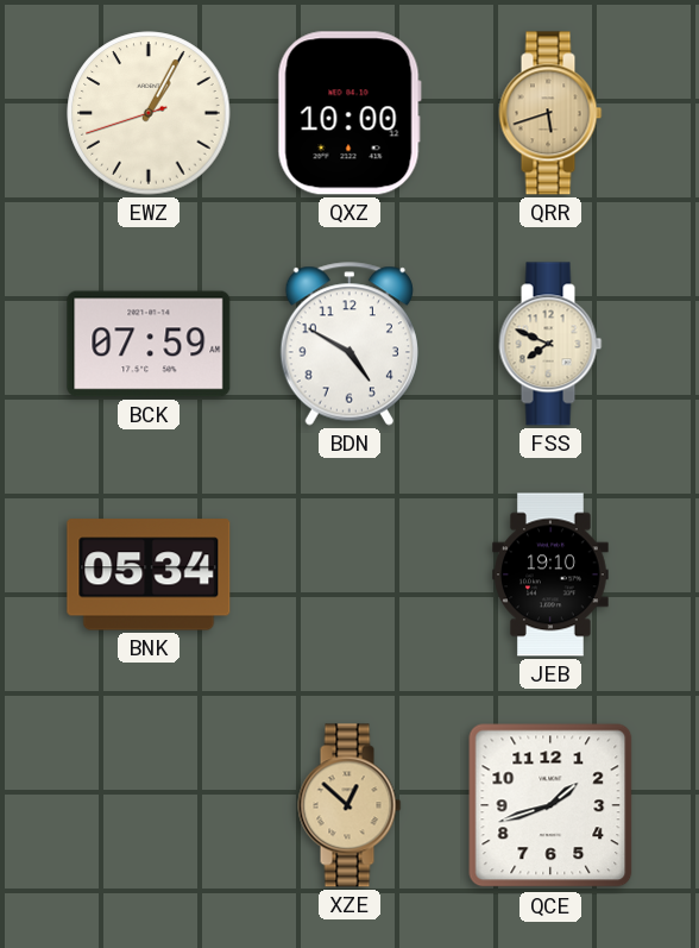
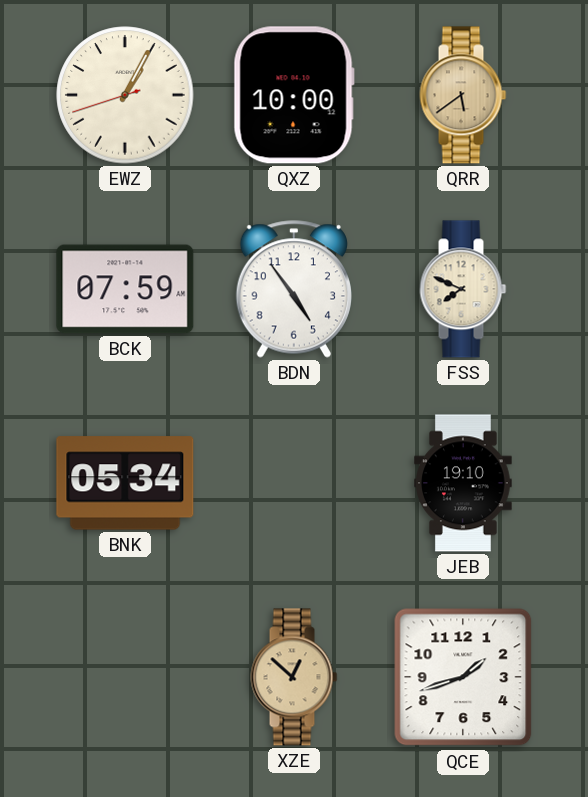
QRR: 5:42 -> 5:39
BDN: 4:50 -> 4:54
